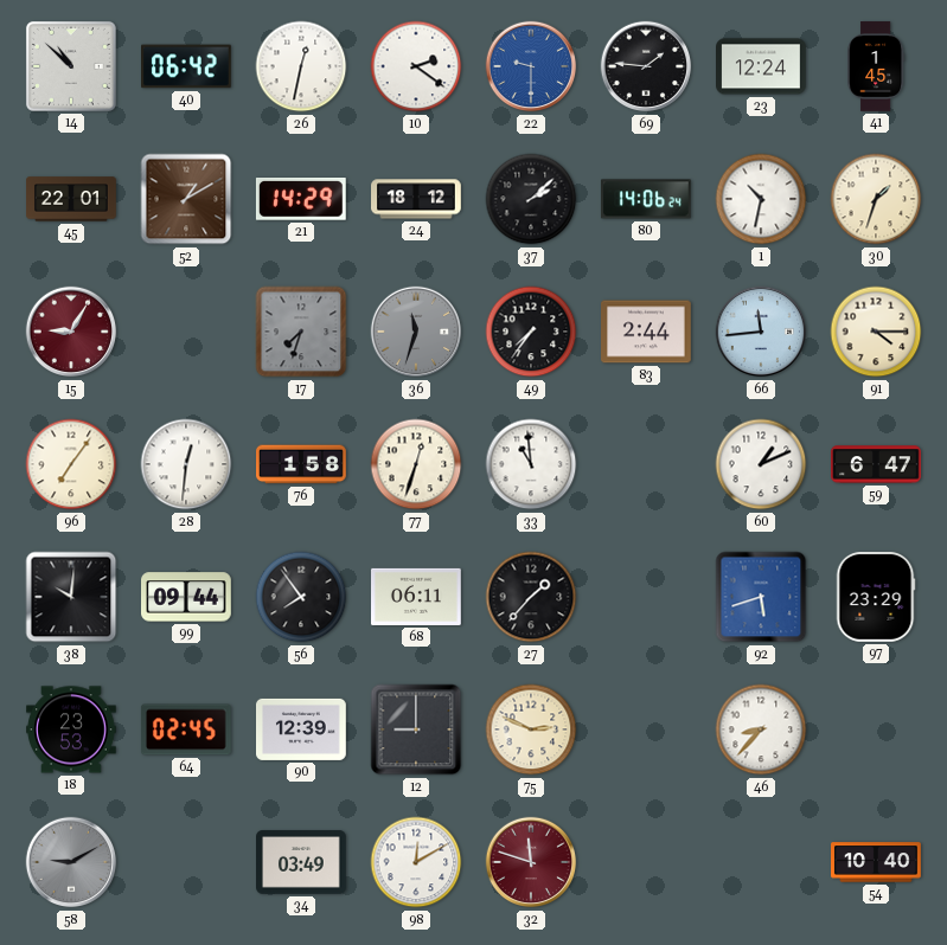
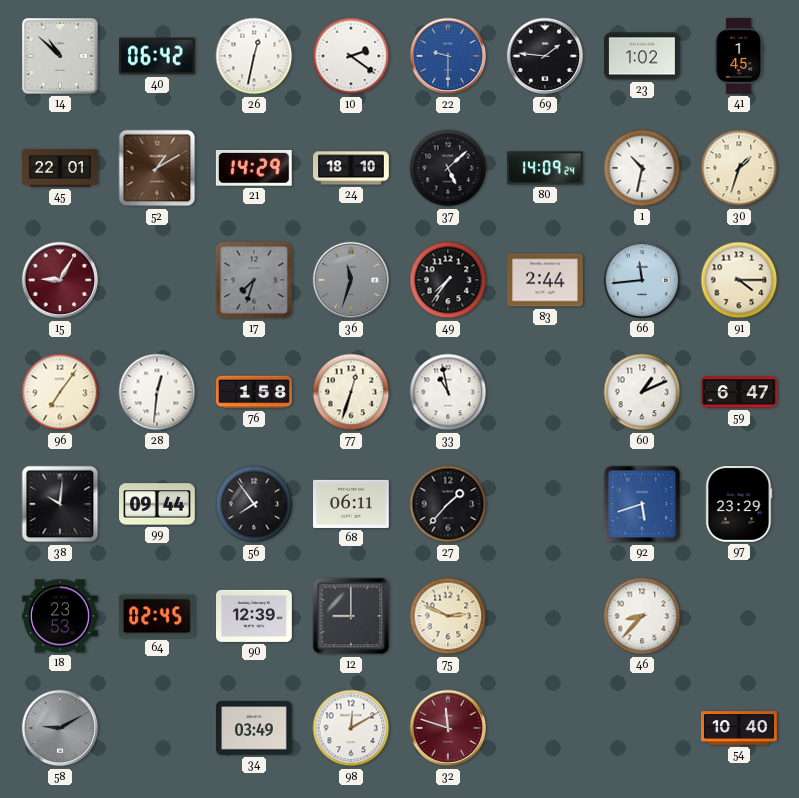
23: 12:24 -> 1:02
24: 18:12 -> 18:10
37: 2:08 -> 5:08
80: 14:06 -> 14:09
33: 10:59 -> 10:58
